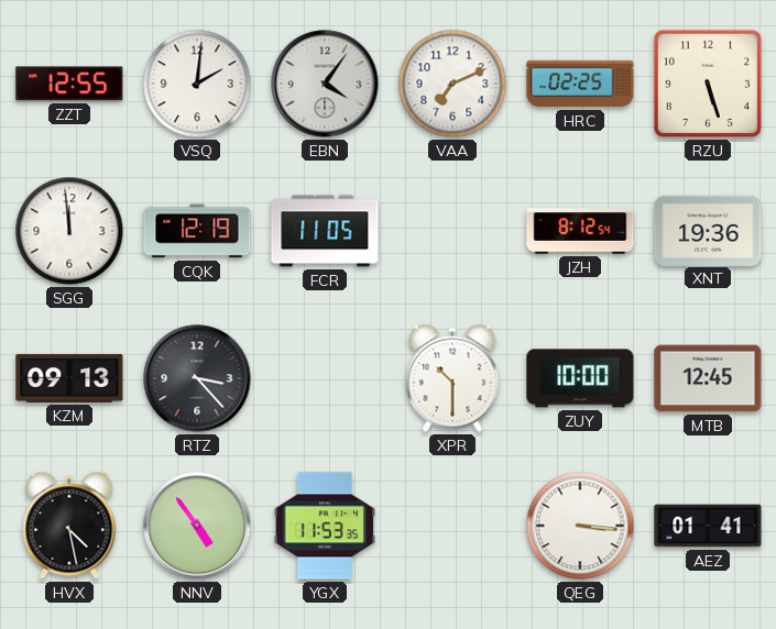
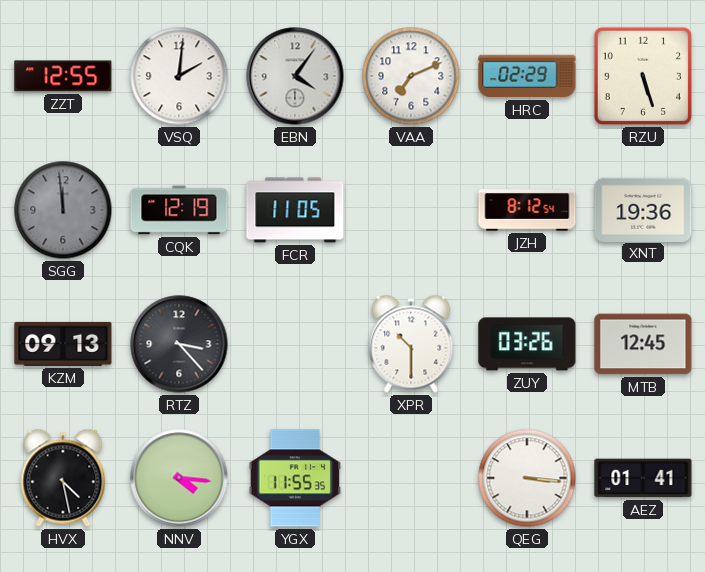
HRC: 02:25 -> 02:29
SGG dial: white -> grey
ZUY: 10:00 -> 03:26
NNV: 4:54 -> 4:16
YGX: 11:53 -> 11:55
